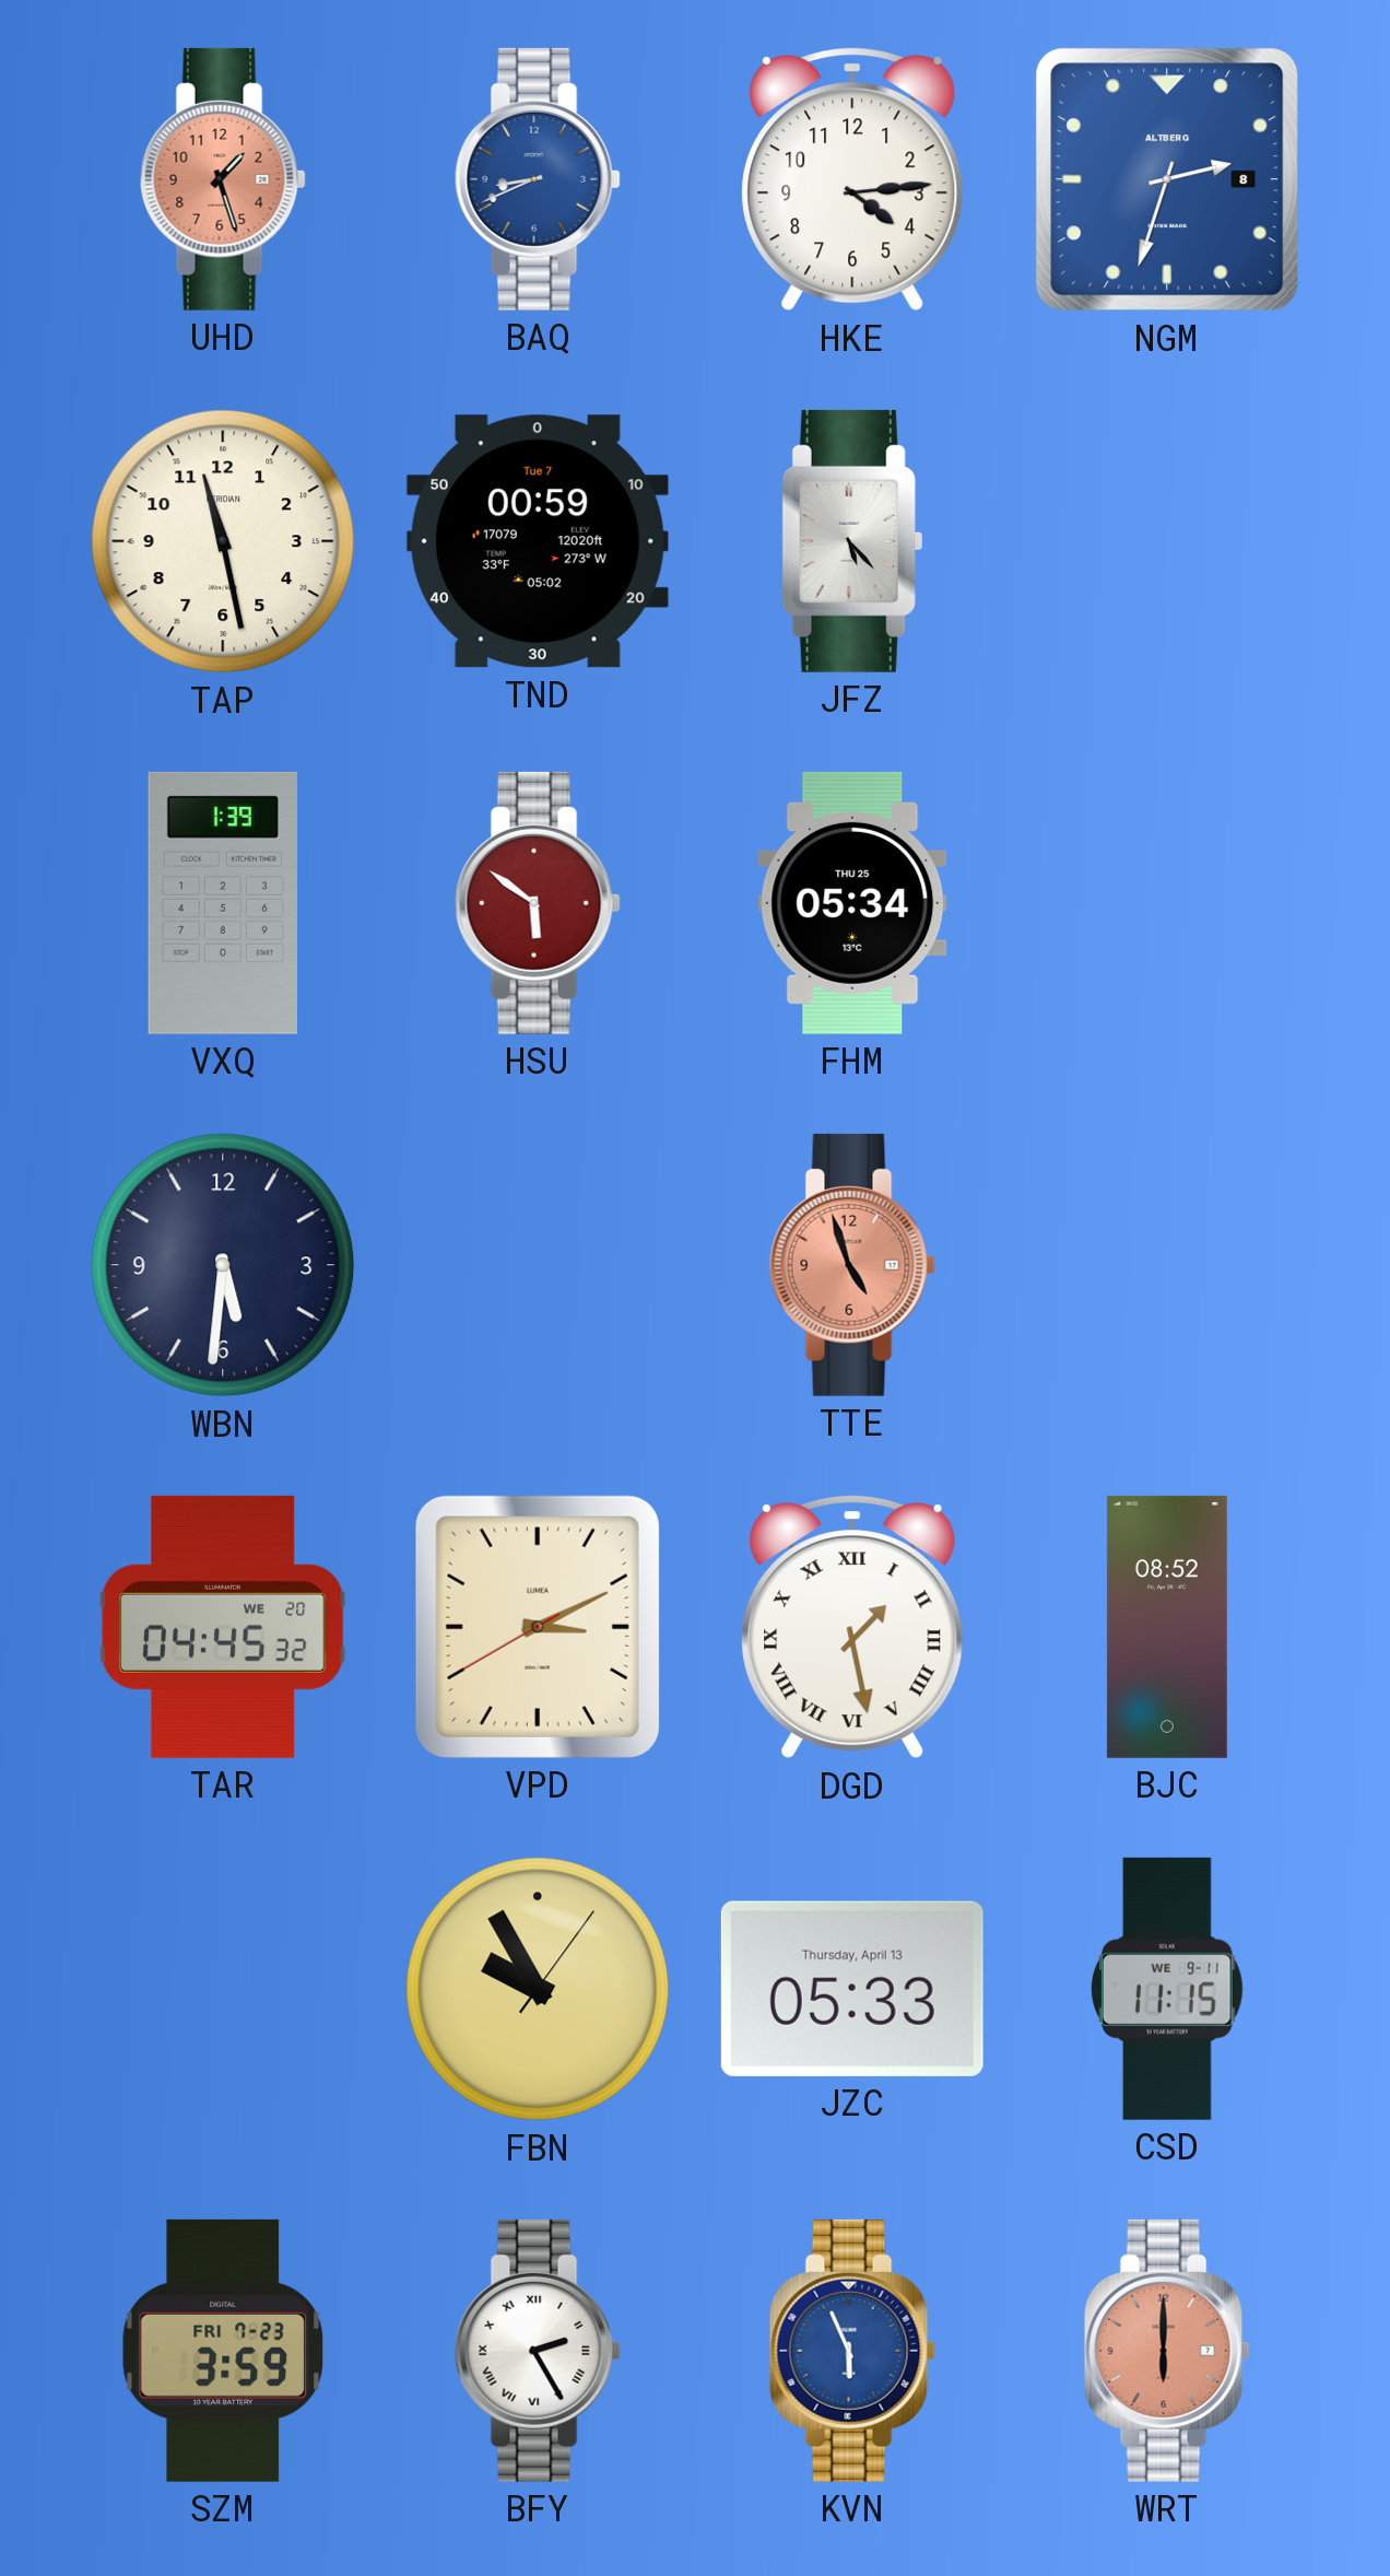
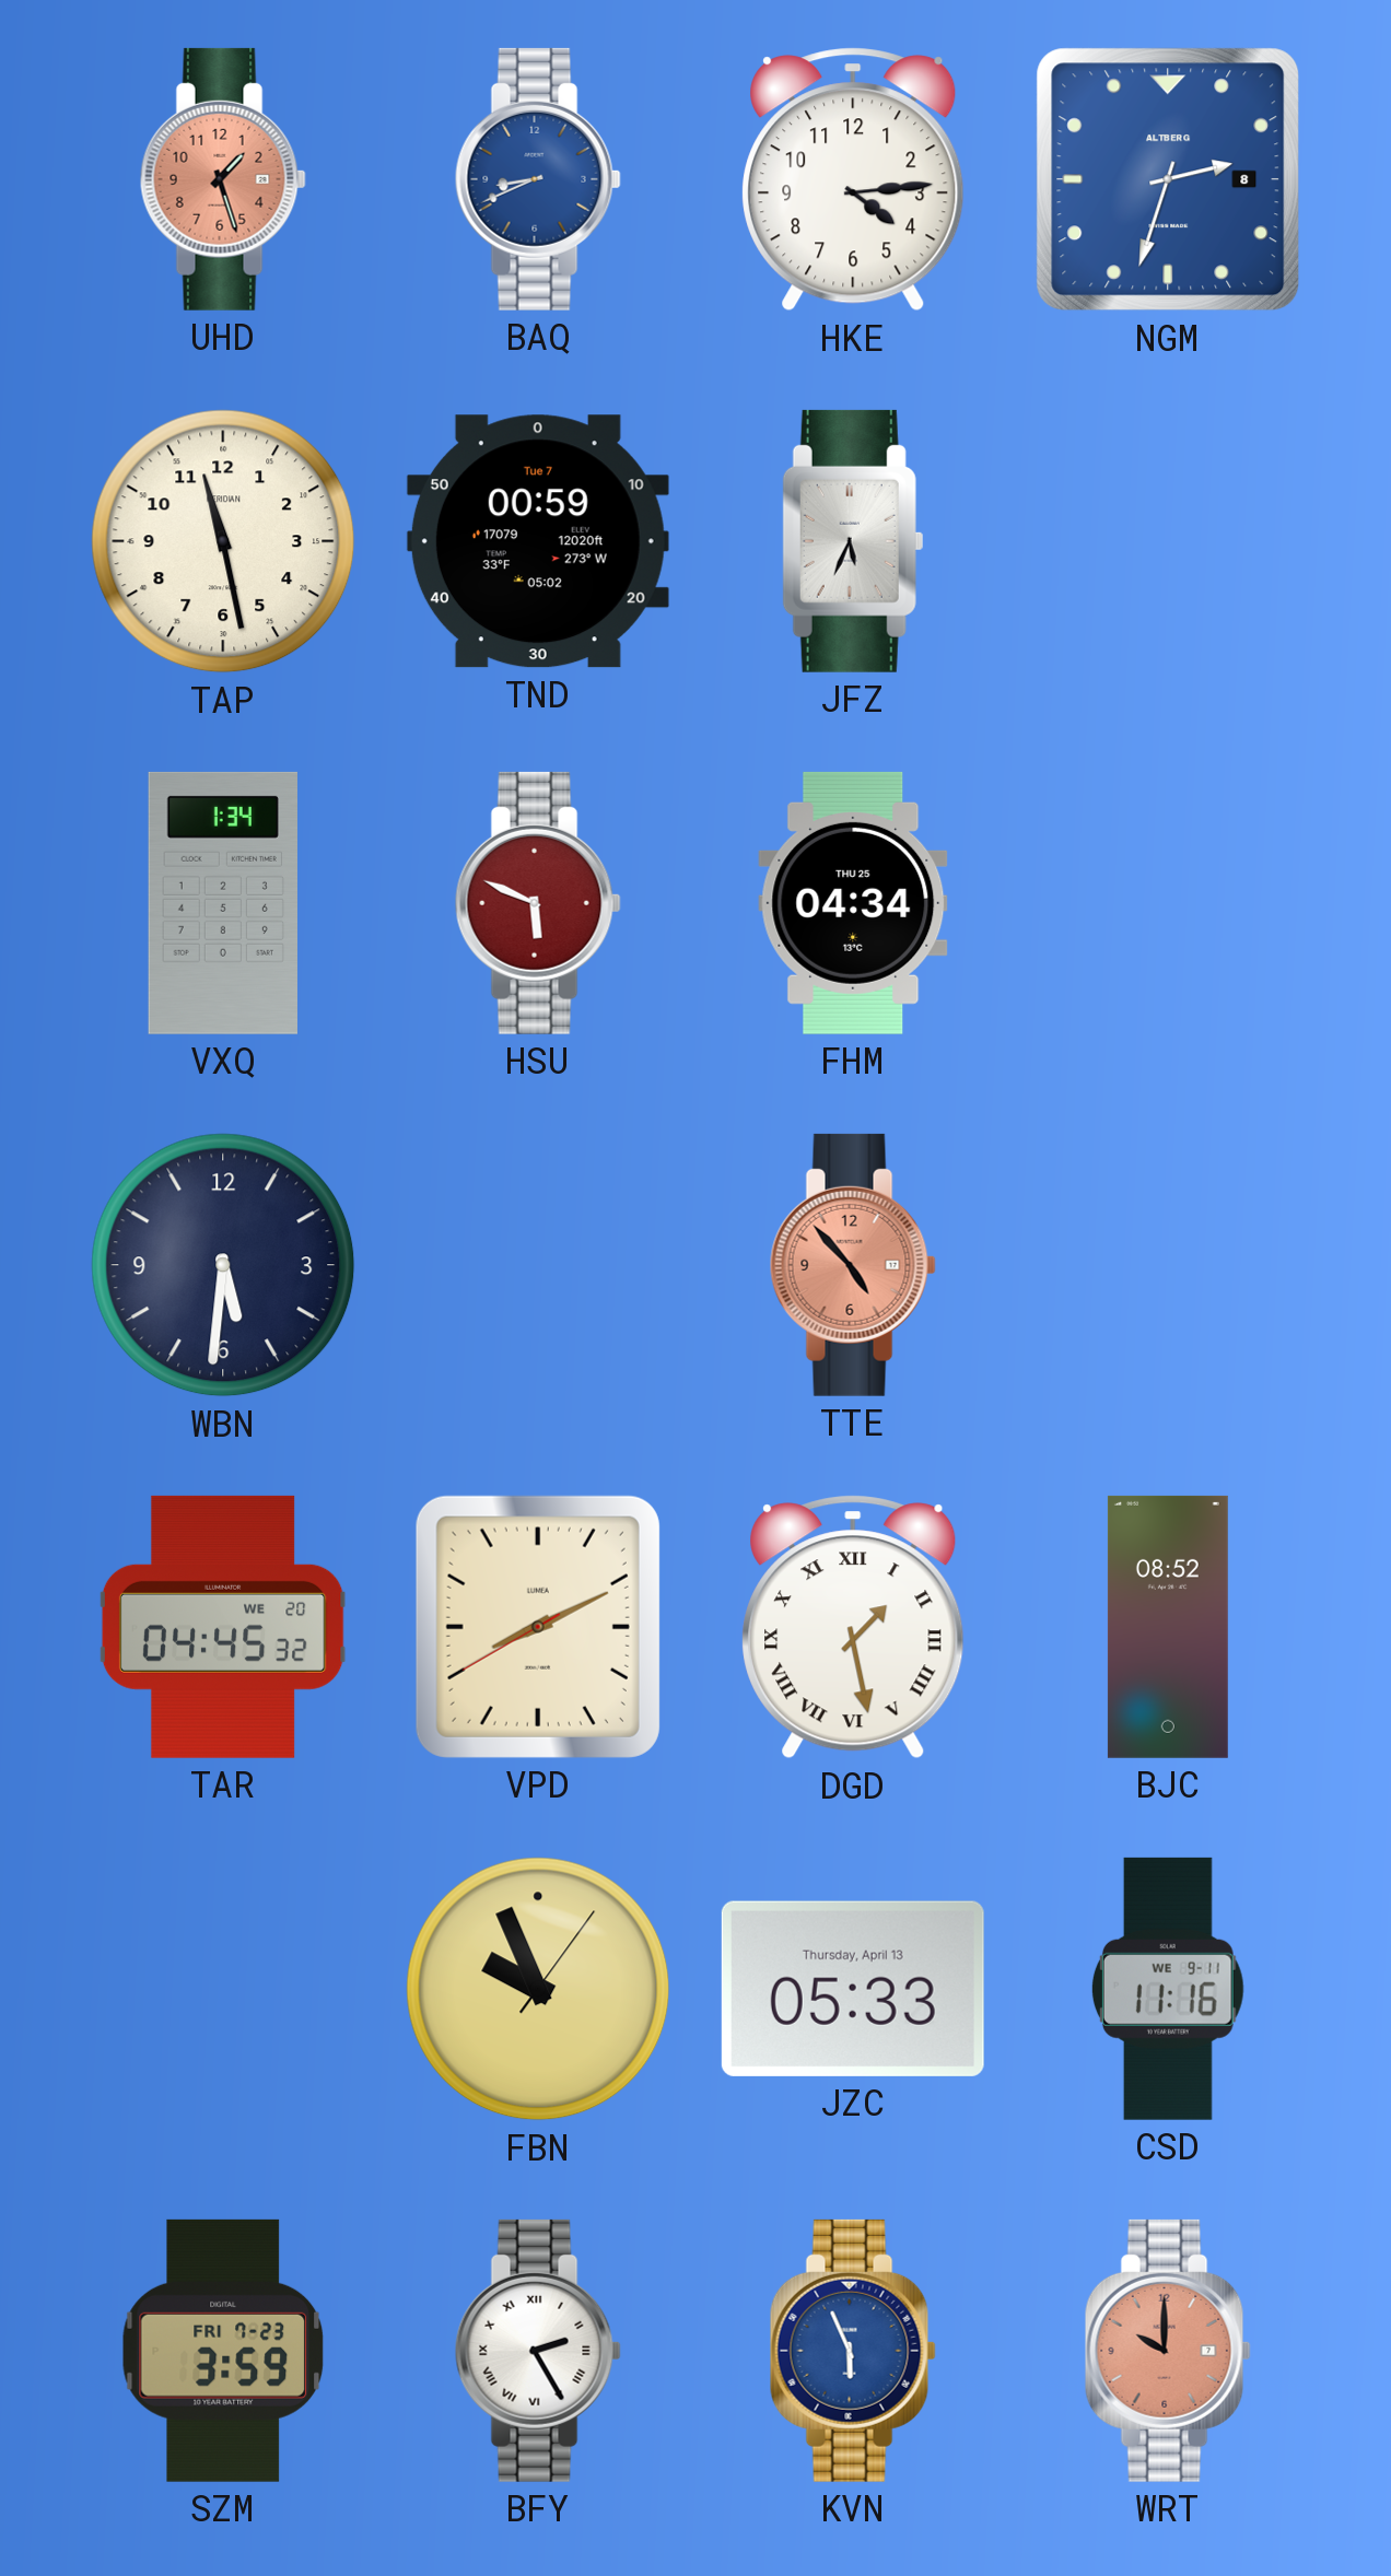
JFZ: 5:23 -> 5:34
VXQ: 1:39 -> 1:34
HSU: 5:51 -> 5:49
FHM: 05:34 -> 04:34
TTE: 4:57 -> 4:53
VPD: 3:10 -> 8:10
FBN: 9:55 -> 9:56
CSD: 11:15 -> 11:16
WRT: 6:00 -> 10:00
